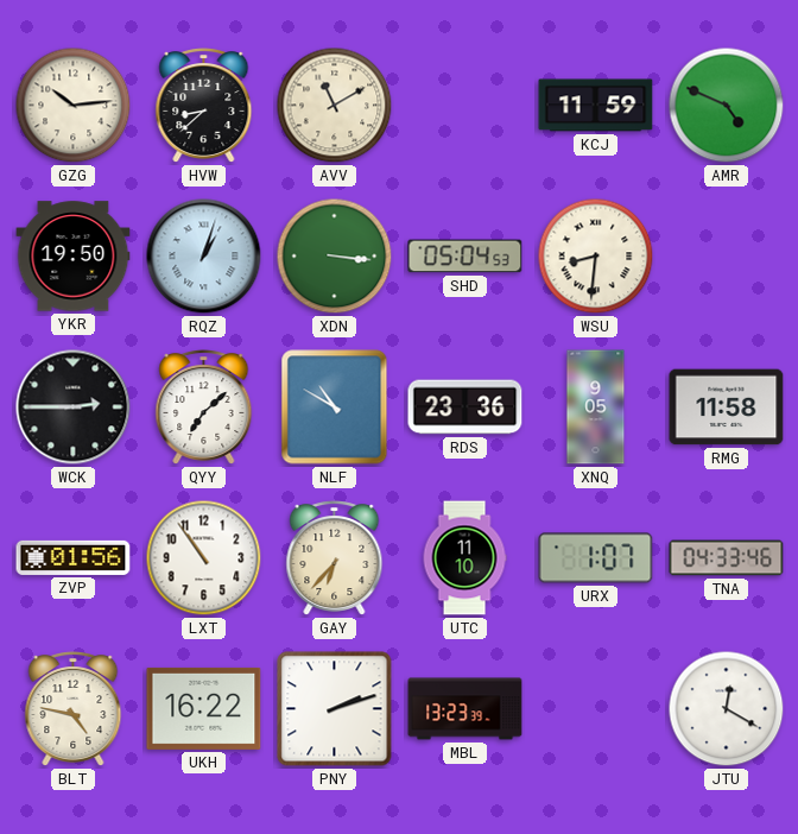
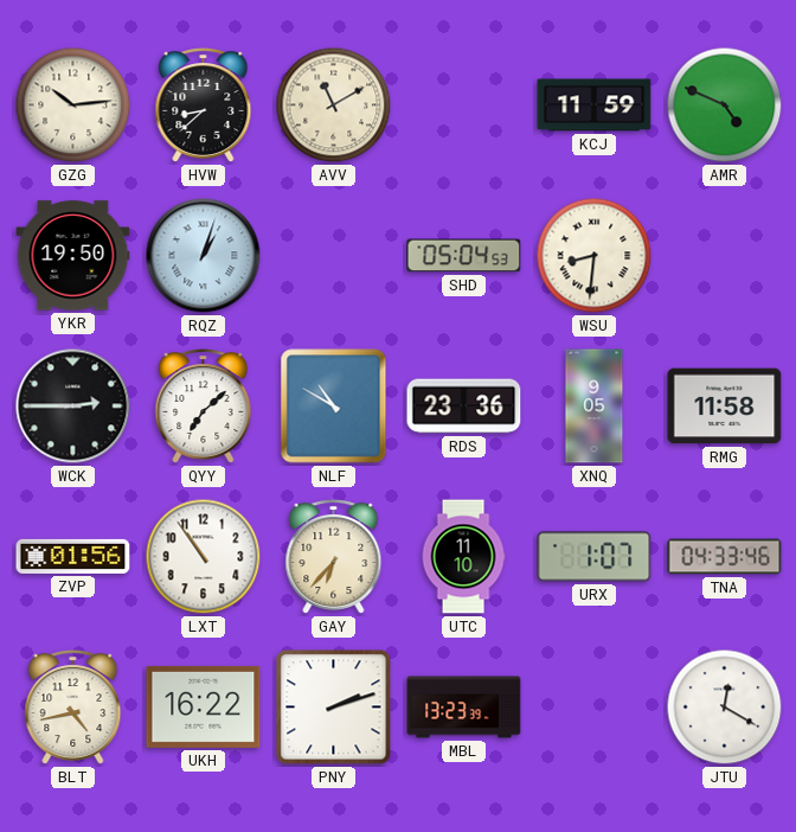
XDN: 3:16 -> none
BLT: 4:47 -> 4:43
